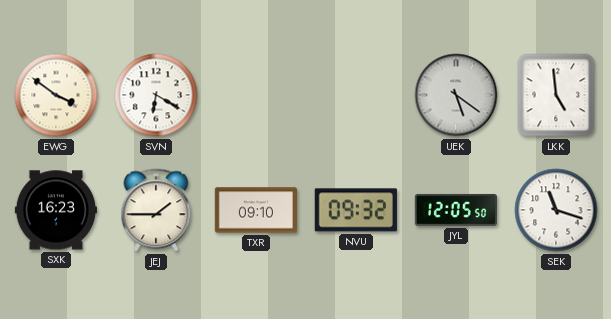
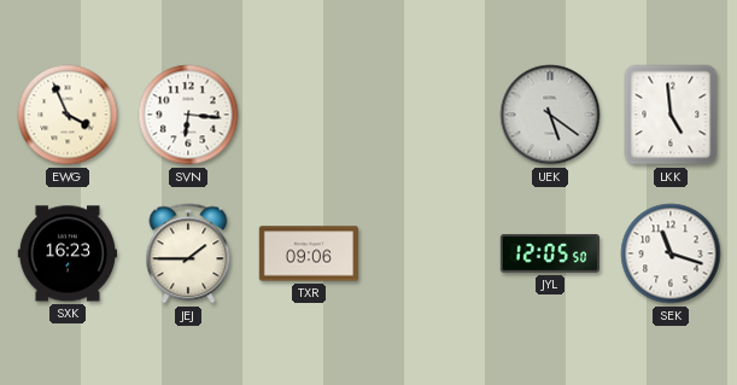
EWG: 3:51 -> 3:56
SVN: 6:20 -> 6:16
TXR: 09:10 -> 09:06
NVU: 09:32 -> none
